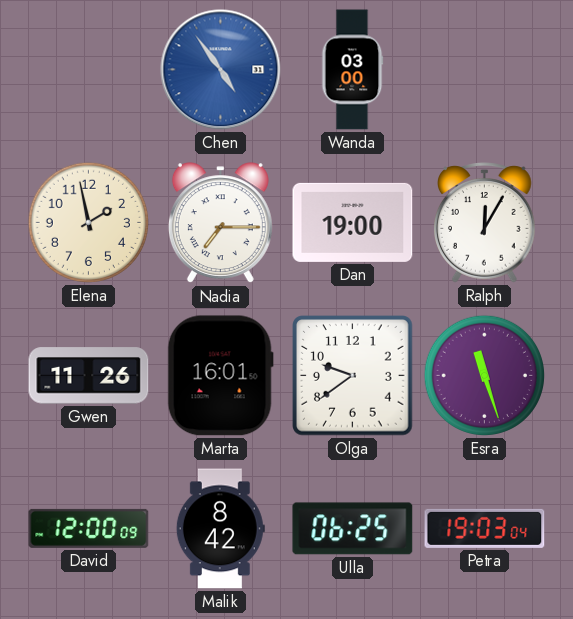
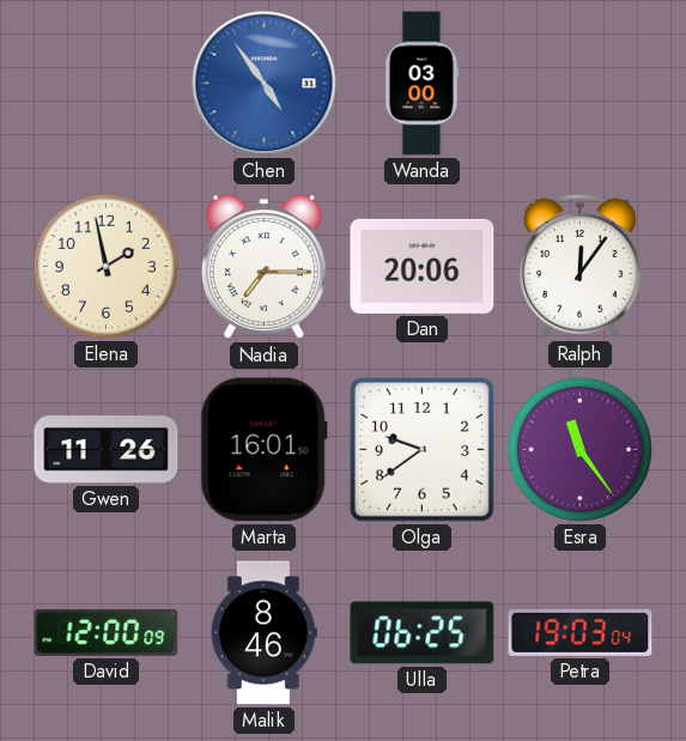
Dan: 19:00 -> 20:06
Ralph: 12:05 -> 12:06
Esra: 11:27 -> 11:24
Malik: 8:42 -> 8:46
